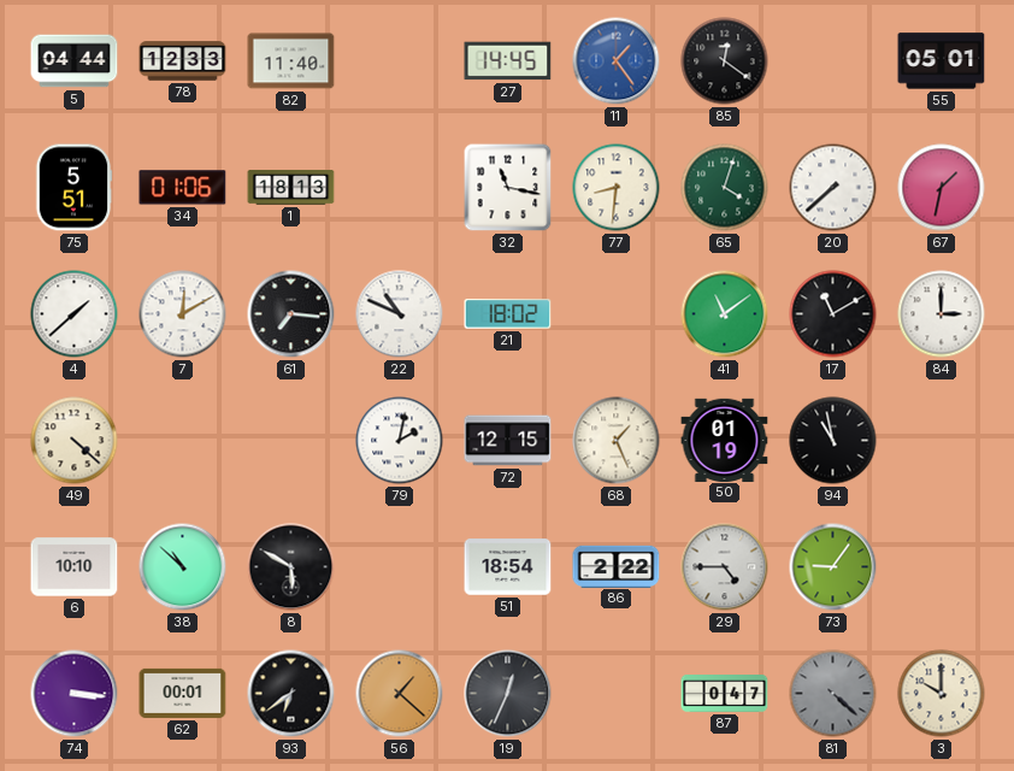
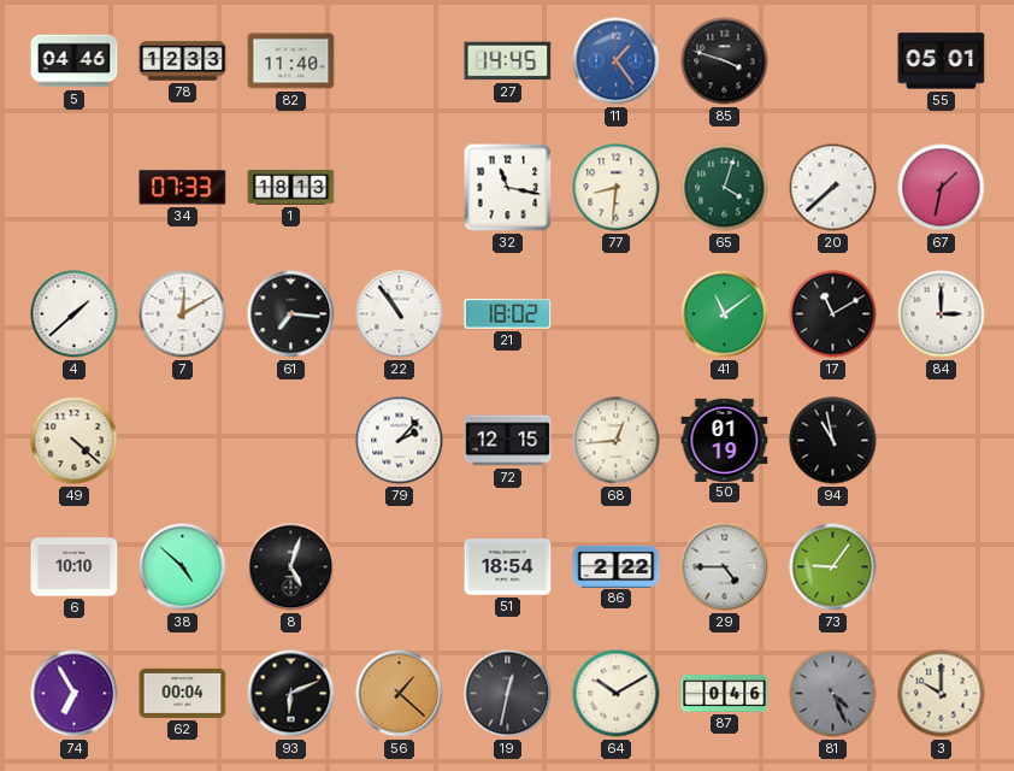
5: 04:44 -> 04:46
85: 12:21 -> 3:48
75: 5:51 -> none
34: 01:06 -> 07:33
22: 10:49 -> 10:54
79: 2:02 -> 2:07
68: 1:26 -> 12:44
38: 10:52 -> 4:52
8: 5:50 -> 5:03
74: 3:16 -> 6:55
62: 00:01 -> 00:04
93: 6:39 -> 6:11
19: 12:34 -> 12:32
64: none -> 10:10
87: 0:47 -> 0:46
81: 4:22 -> 4:26
